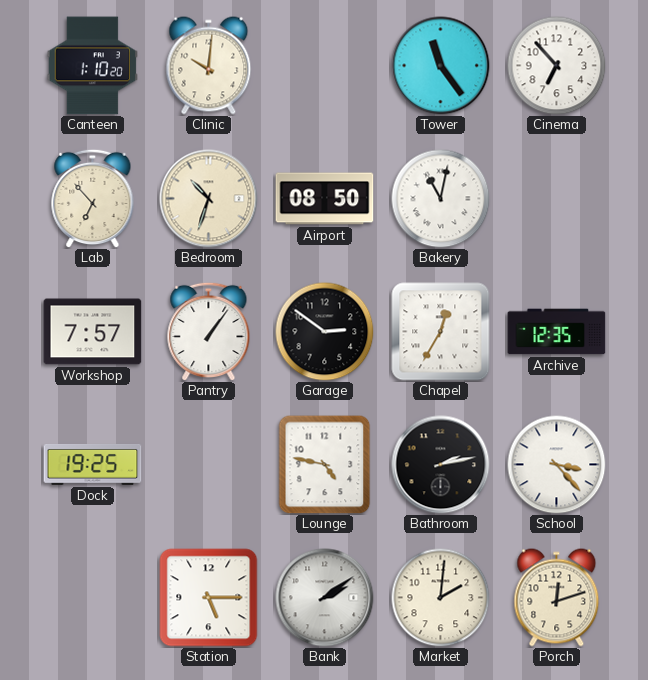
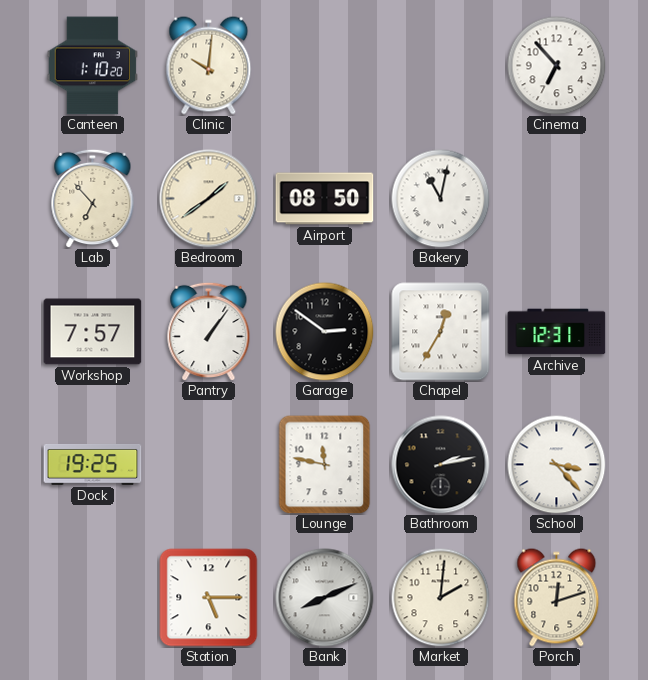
Tower: 11:24 -> none
Bedroom: 10:33 -> 1:39
Archive: 12:35 -> 12:31
Lounge: 4:47 -> 11:47
Bank: 2:09 -> 8:11
